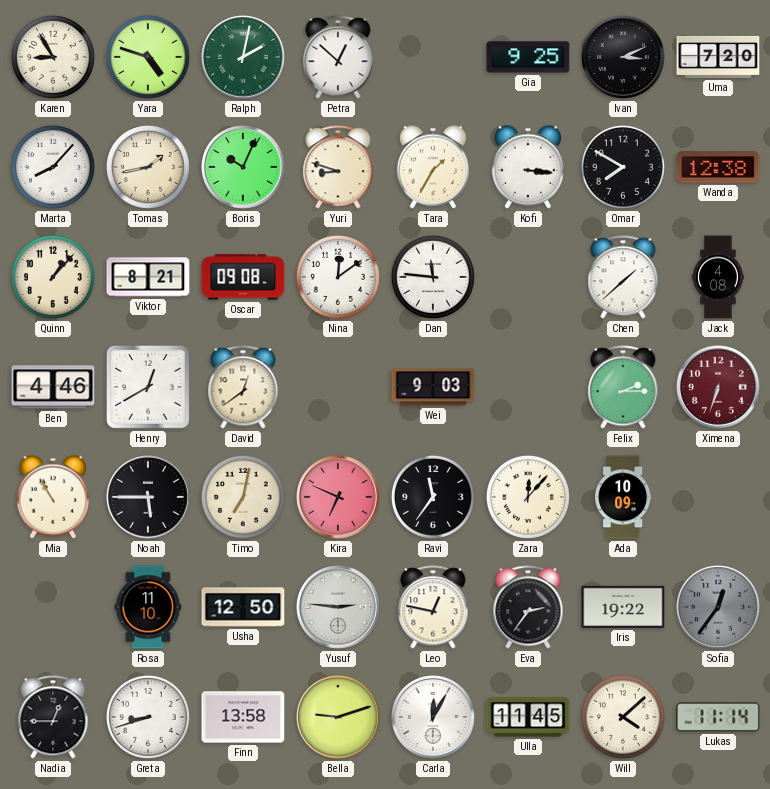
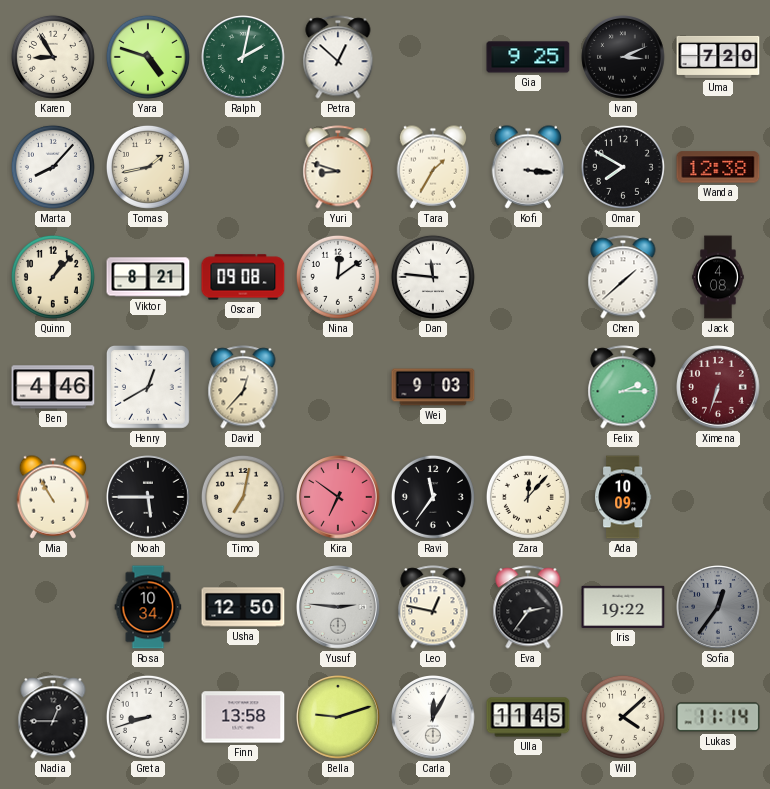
Boris: 10:04 -> none
David: 12:39 -> 12:37
Kira: 6:49 -> 6:51
Rosa: 11:10 -> 10:34
